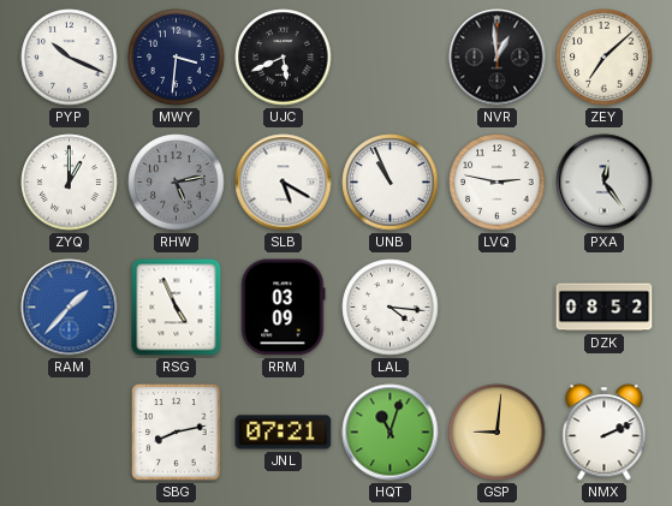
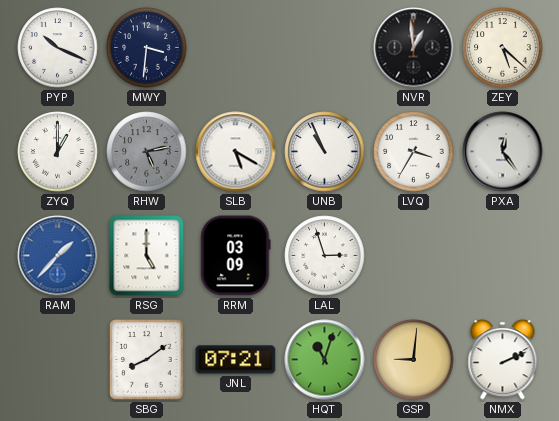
UJC: 5:41 -> none
ZEY: 7:08 -> 5:22
LVQ: 2:47 -> 3:35
RSG: 4:56 -> 5:00
LAL: 4:16 -> 2:57
DZK: 08:52 -> none
SBG: 8:13 -> 8:09
